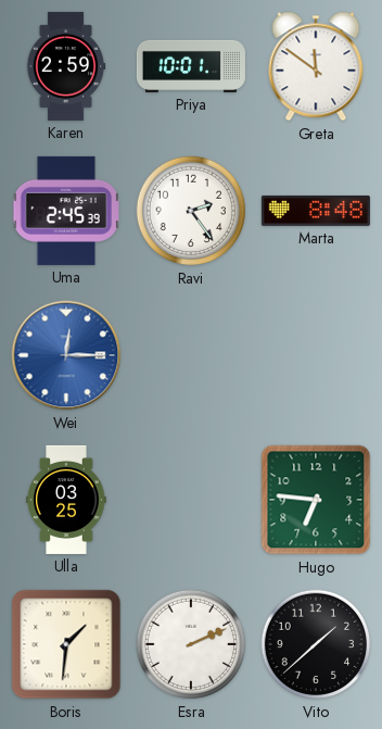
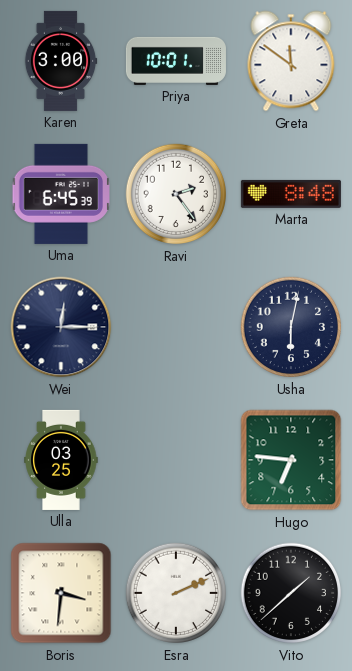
Karen: 2:59 -> 3:00
Uma: 2:45 -> 6:45
Wei dial: blue -> navy
Usha: none -> 6:02
Boris: 1:31 -> 3:31
